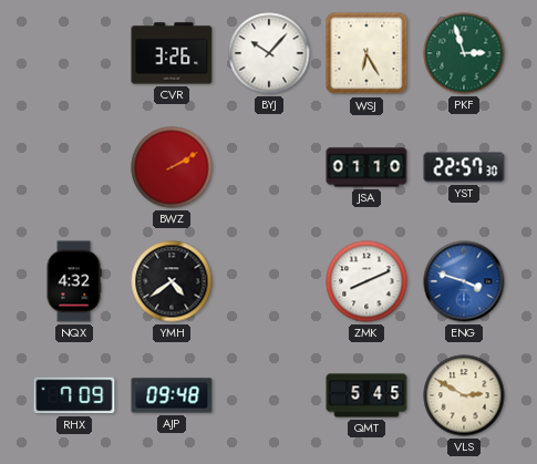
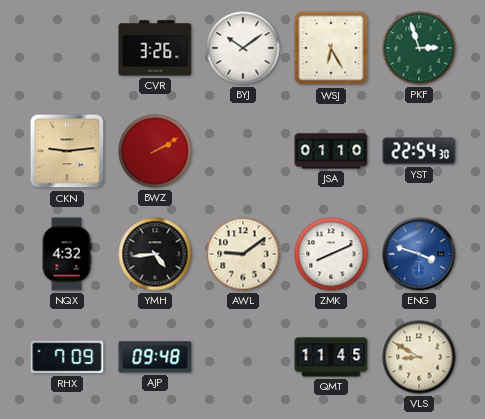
BYJ: 10:07 -> 10:09
CKN: none -> 9:14
YST: 22:57 -> 22:54
YMH: 4:39 -> 4:44
AWL: none -> 9:09
QMT: 5:45 -> 11:45
VLS: 2:50 -> 8:50
